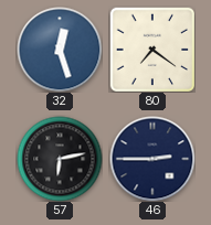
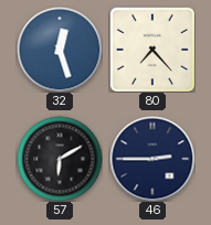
80: 7:21 -> 7:23
57: 6:13 -> 6:10
